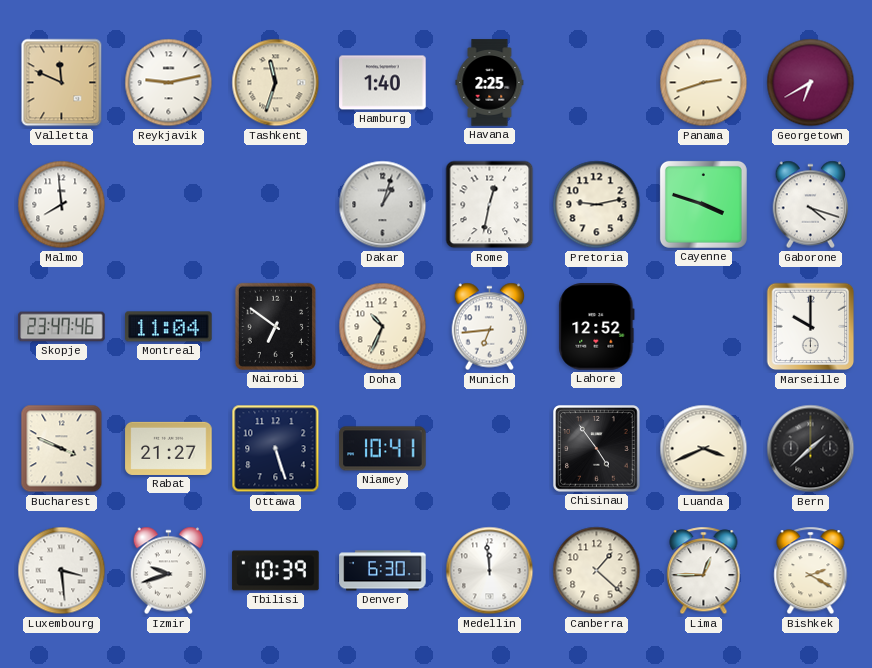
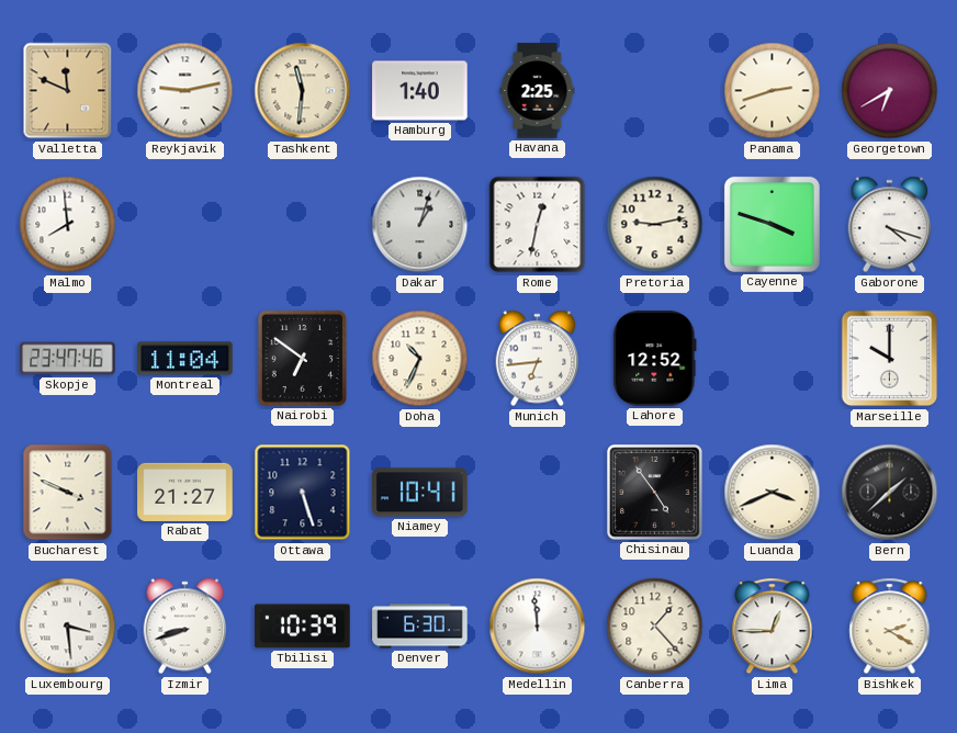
Tashkent: 11:33 -> 11:31
Izmir: 9:42 -> 8:42
Canberra: 1:22 -> 1:23
